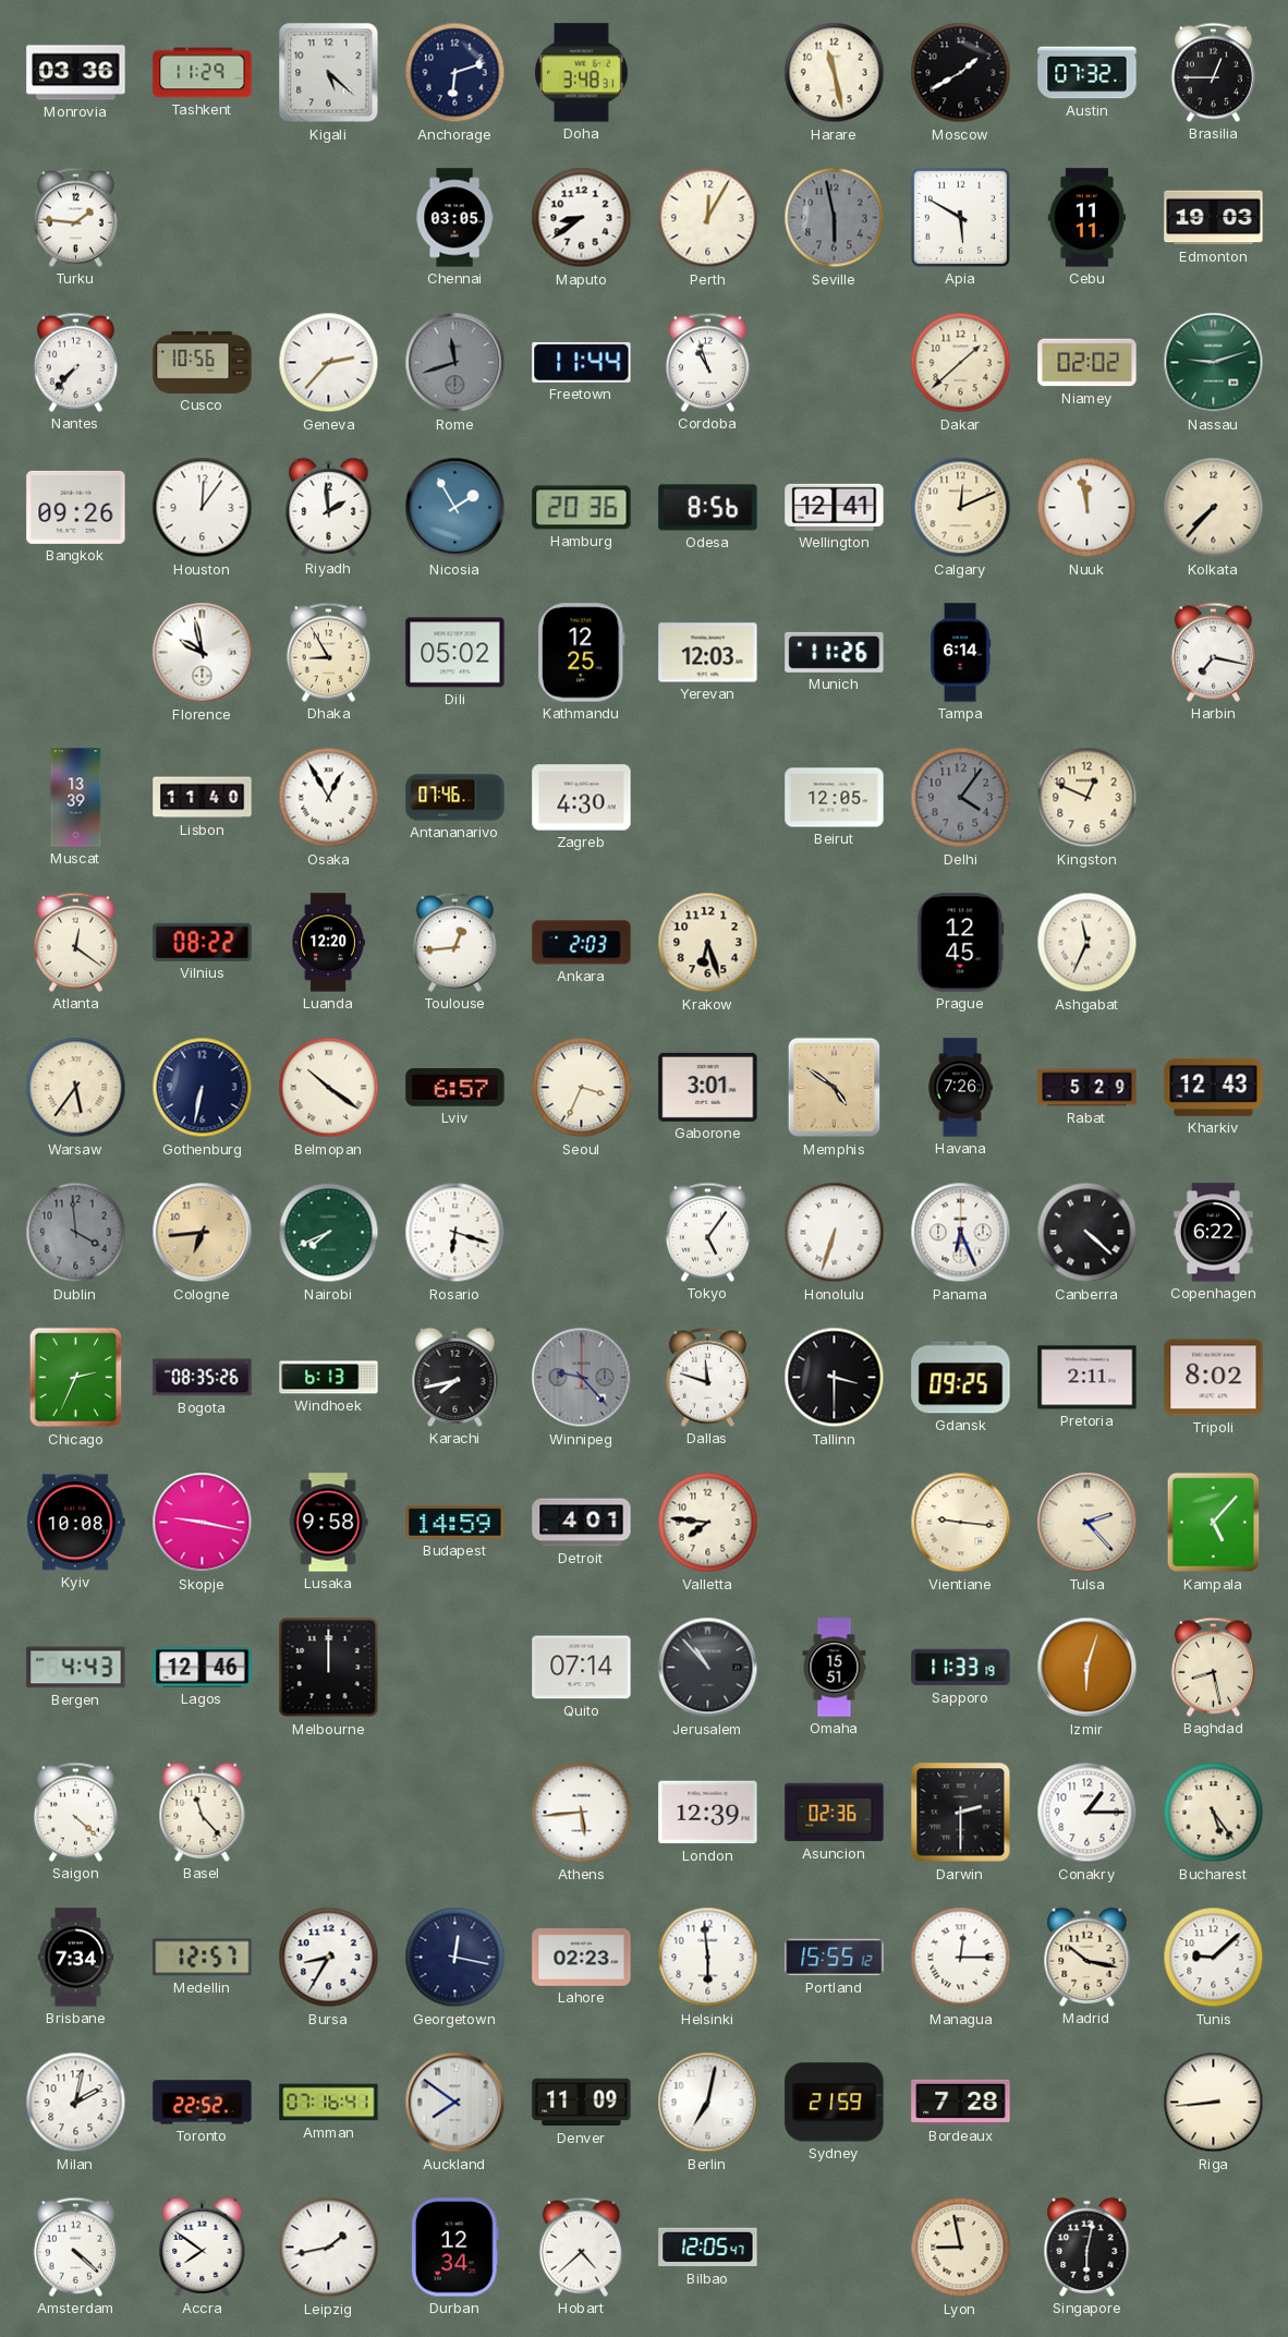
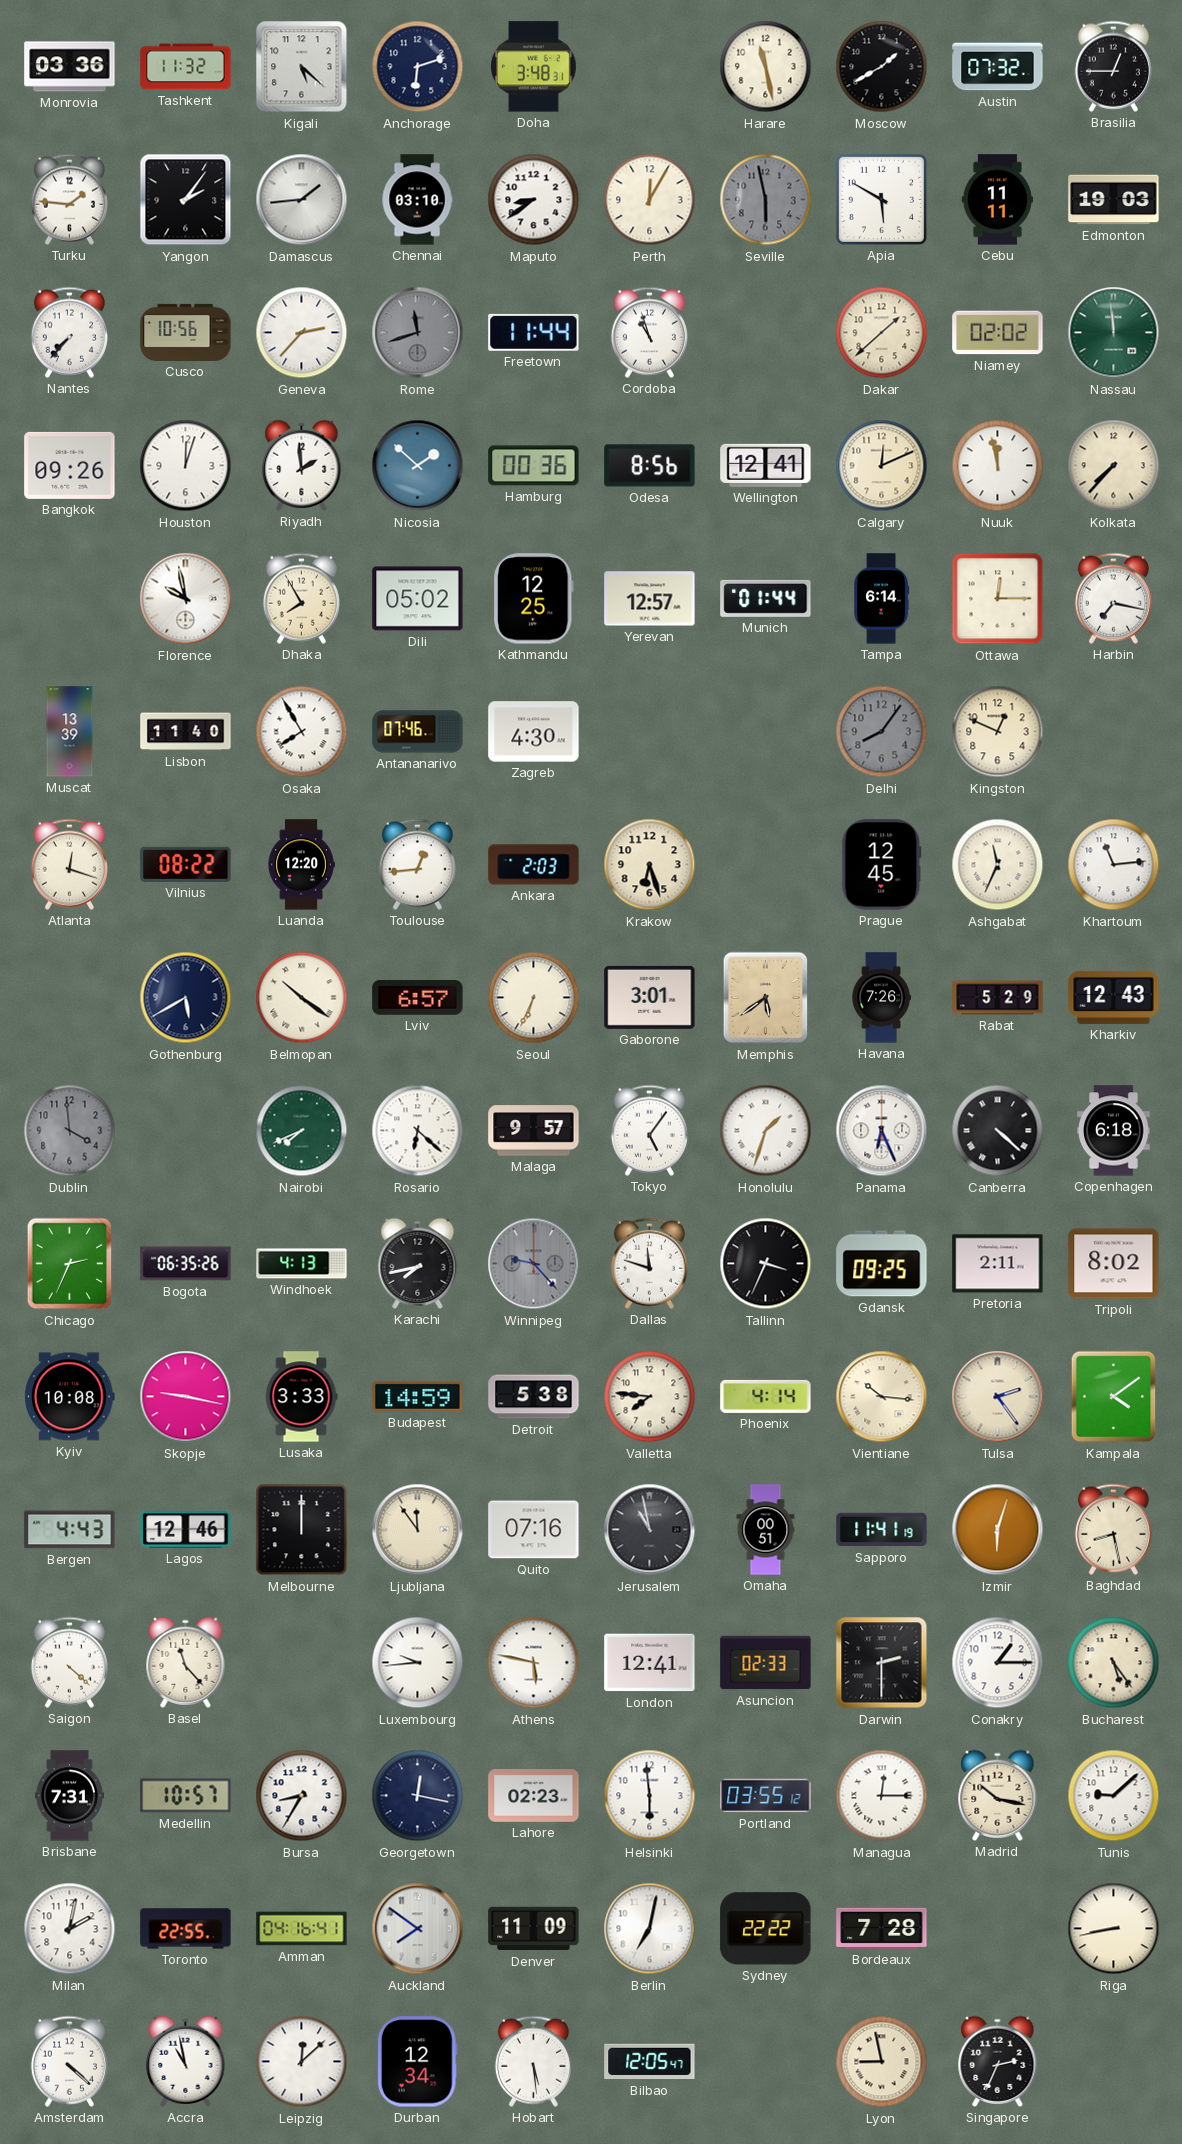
Tashkent: 11:29 -> 11:32
Yangon: none -> 2:06
Damascus: none -> 1:44
Chennai: 03:05 -> 03:10
Nassau: 9:12 -> 11:59
Houston: 12:06 -> 12:03
Nicosia: 1:55 -> 1:52
Hamburg: 20:36 -> 00:36
Dhaka: 8:55 -> 7:55
Yerevan: 12:03 -> 12:57
Munich: 11:26 -> 01:44
Ottawa: none -> 12:15
Osaka: 12:55 -> 7:55
Beirut: 12:05 -> none
Delhi: 4:06 -> 8:06
Atlanta: 12:21 -> 12:18
Khartoum: none -> 11:14
Warsaw: 5:36 -> none
Gothenburg: 6:32 -> 5:40
Seoul: 3:34 -> 6:34
Memphis: 4:51 -> 5:39
Cologne: 6:44 -> none
Rosario: 6:18 -> 6:22
Malaga: none -> 9:57
Honolulu: 6:33 -> 1:33
Copenhagen: 6:22 -> 6:18
Bogota: 08:35 -> 06:35
Windhoek: 6:13 -> 4:13
Tallinn: 3:30 -> 3:34
Lusaka: 9:58 -> 3:33
Detroit: 4:01 -> 5:38
Phoenix: none -> 4:14
Vientiane: 9:16 -> 10:16
Tulsa: 2:23 -> 2:24
Kampala: 5:07 -> 4:09
Ljubljana: none -> 11:54
Quito: 07:14 -> 07:16
Jerusalem: 10:53 -> 10:58
Omaha: 15:51 -> 00:51
Sapporo: 11:33 -> 11:41
Luxembourg: none -> 9:44
Athens: 5:44 -> 5:47
London: 12:39 -> 12:41
Asuncion: 02:36 -> 02:33
Brisbane: 7:34 -> 7:31
Medellin: 12:57 -> 10:57
Portland: 15:55 -> 03:55
Toronto: 22:52 -> 22:55
Amman: 07:16 -> 04:16
Sydney: 21:59 -> 22:22
Riga: 8:44 -> 8:43
Accra: 7:51 -> 10:58
Leipzig: 1:43 -> 12:08
Hobart: 4:38 -> 5:29
Singapore: 6:02 -> 2:34
